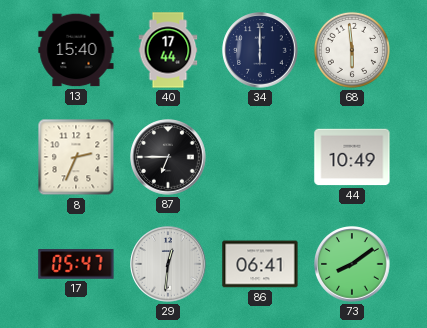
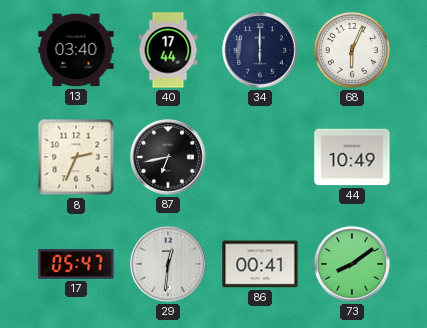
13: 15:40 -> 03:40
68: 5:59 -> 6:04
87: 6:45 -> 6:43
86: 06:41 -> 00:41
